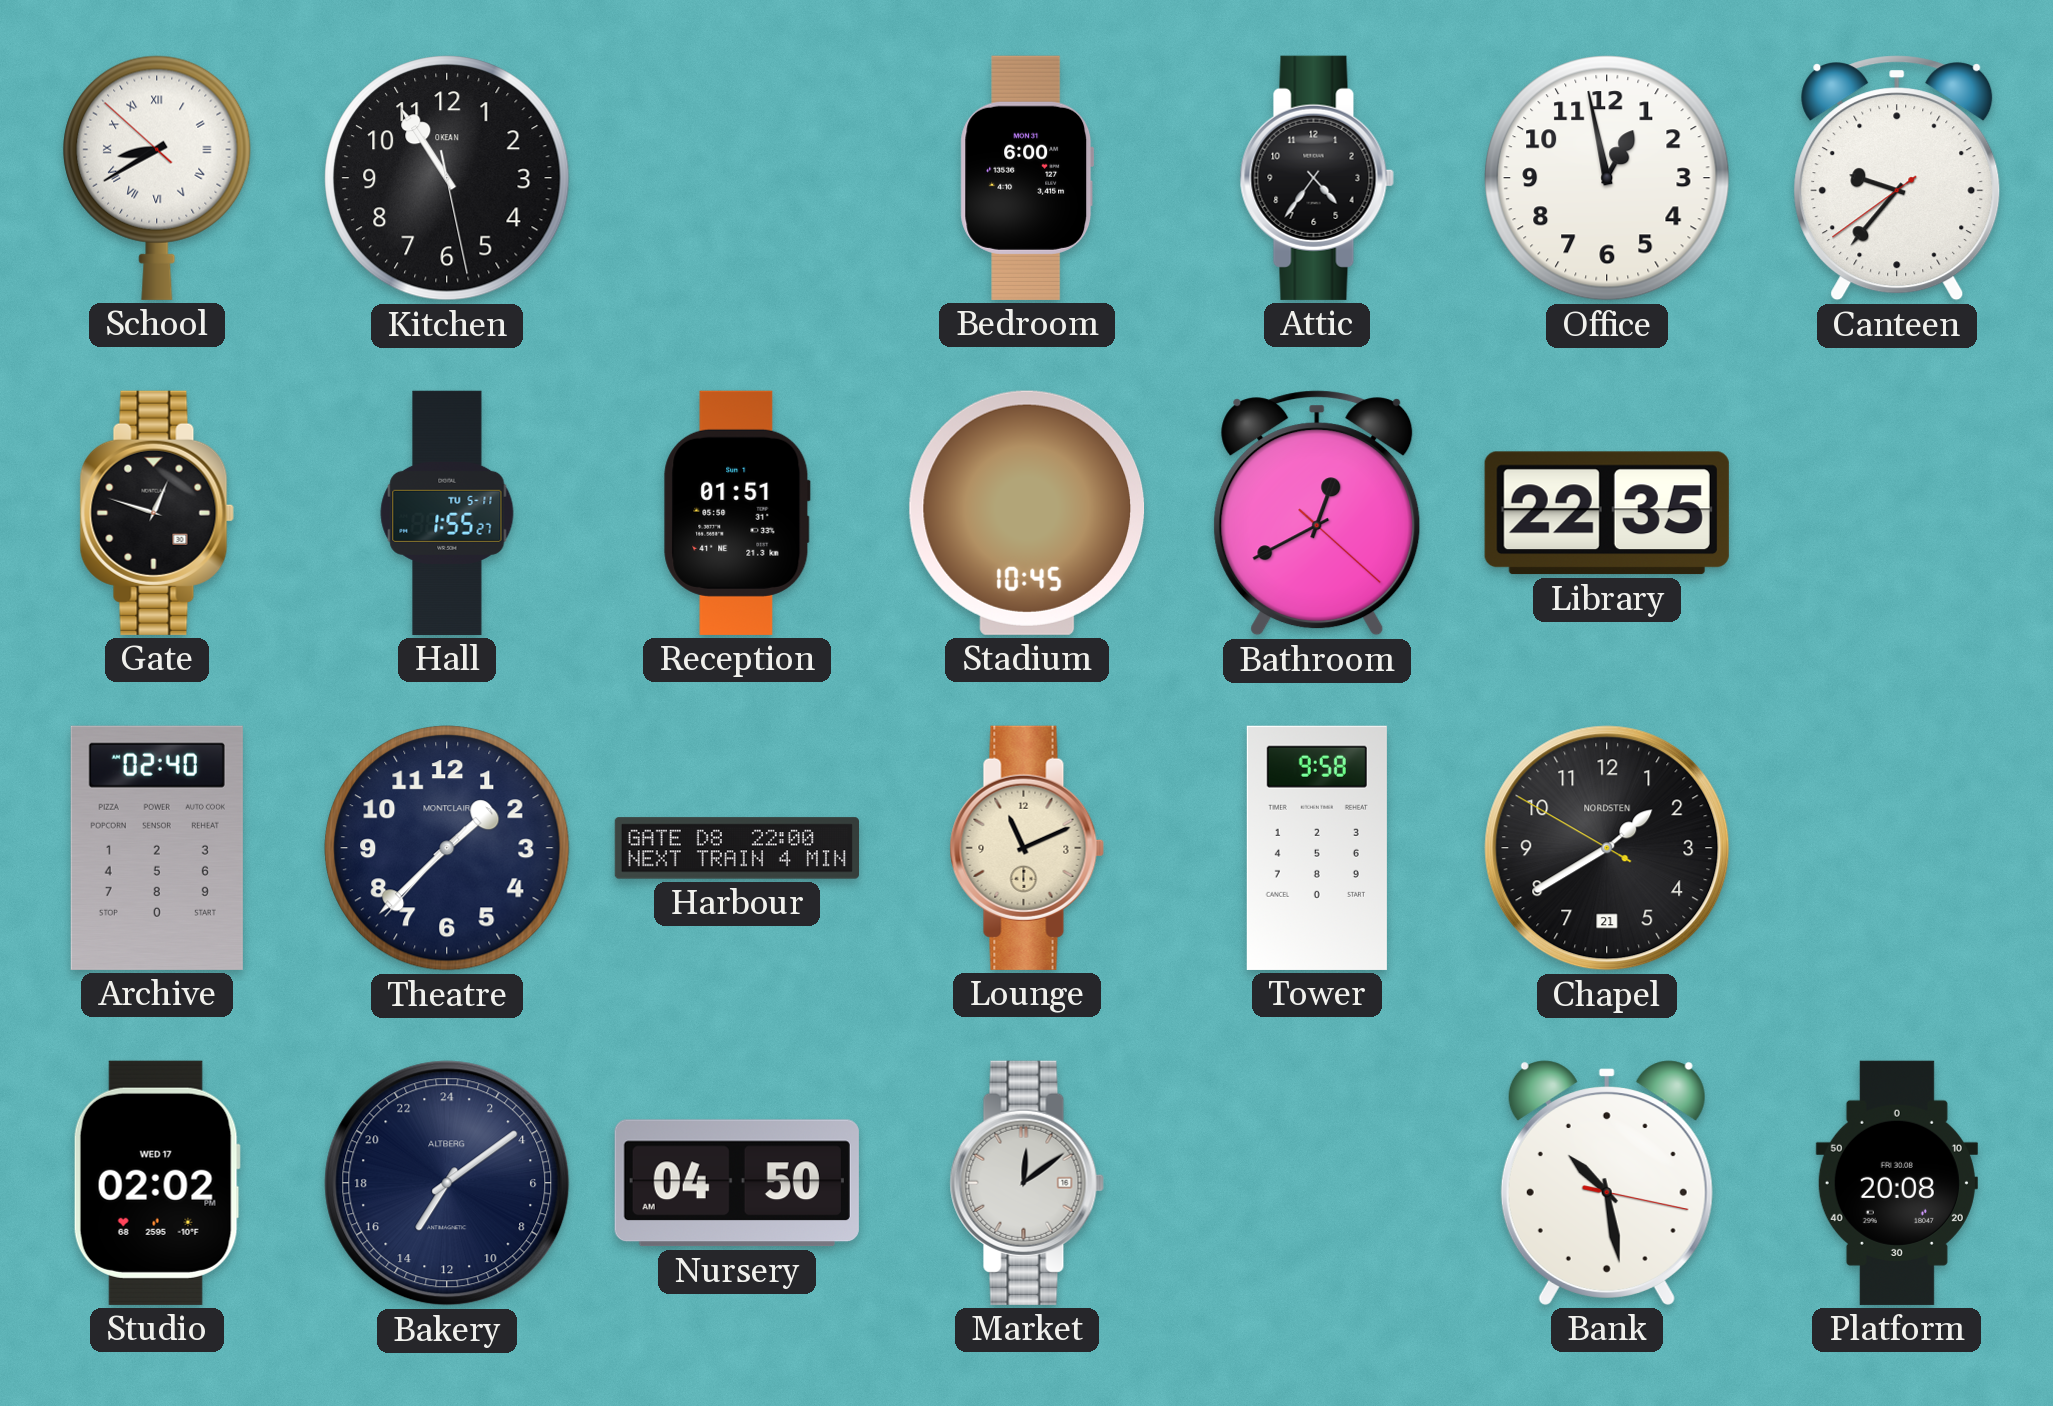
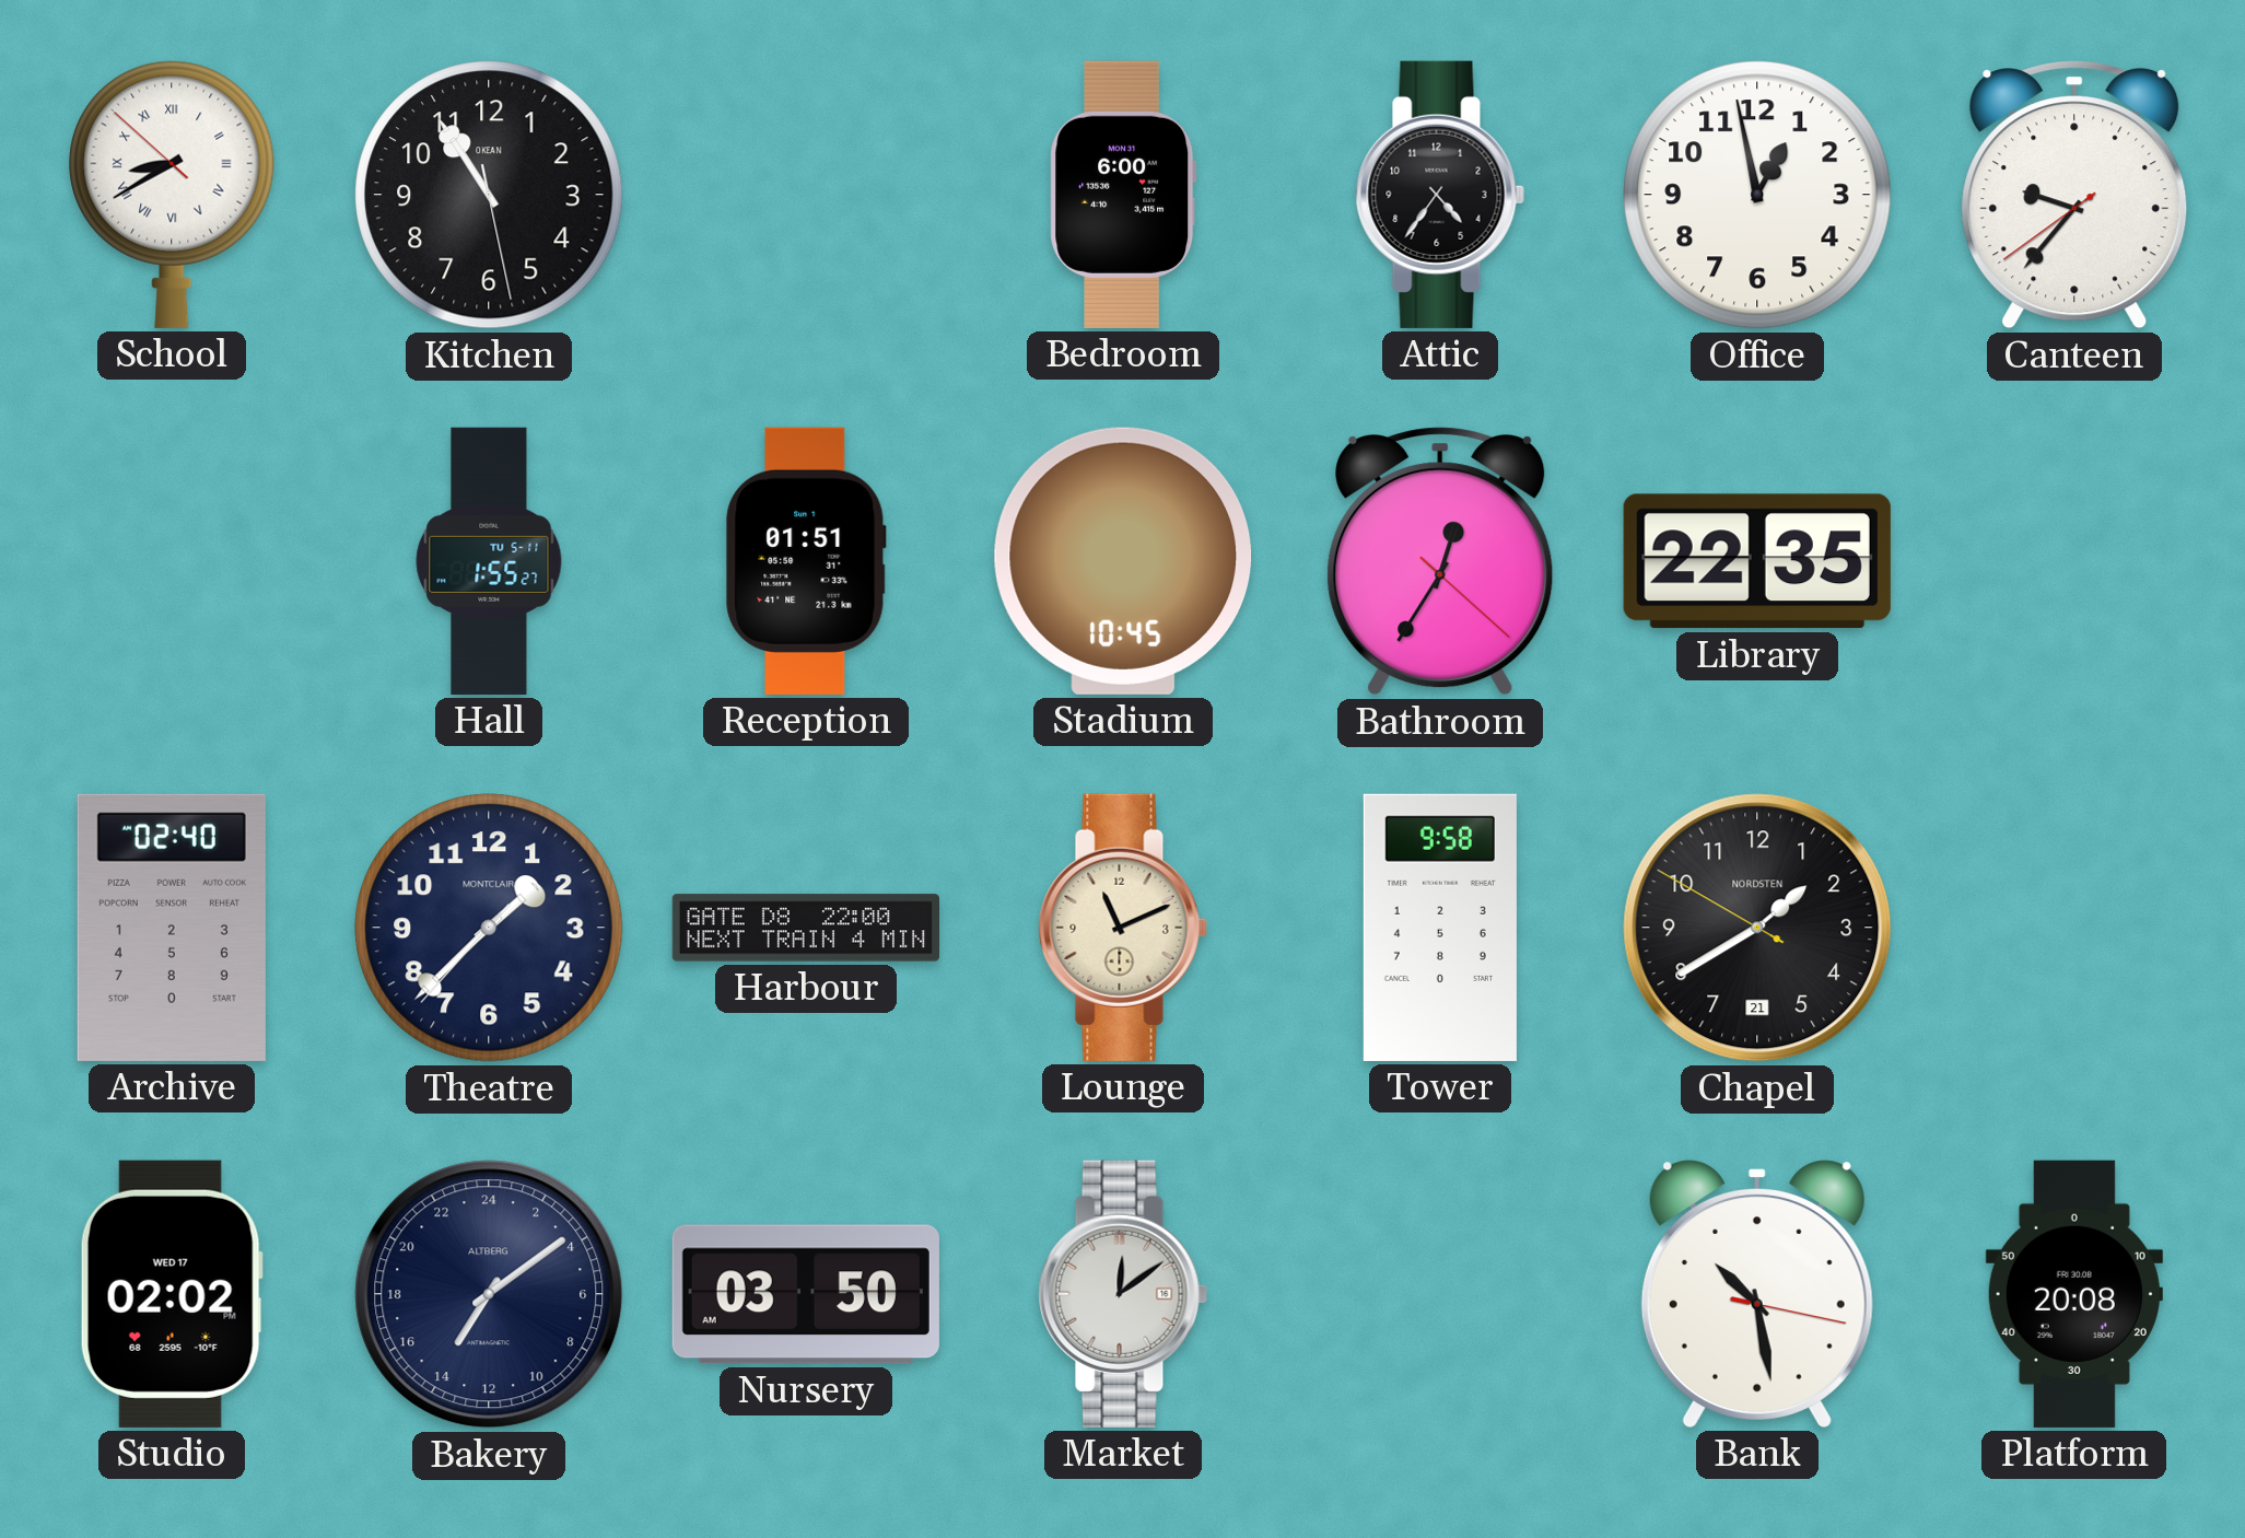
Gate: 12:48 -> none
Bathroom: 12:40 -> 12:35
Nursery: 04:50 -> 03:50
